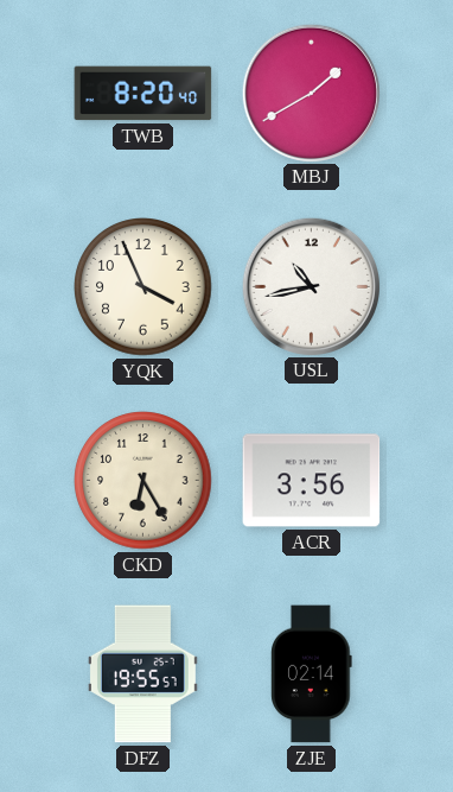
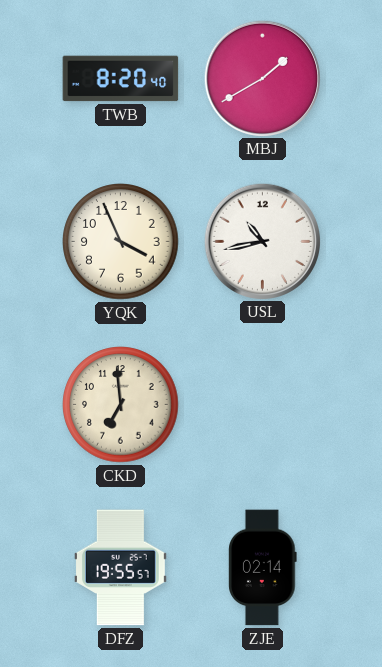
CKD: 6:25 -> 6:59
ACR: 3:56 -> none
